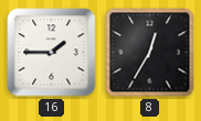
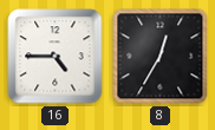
16: 1:45 -> 4:45
